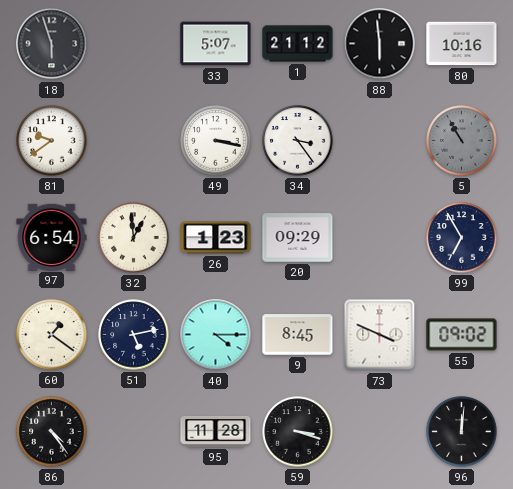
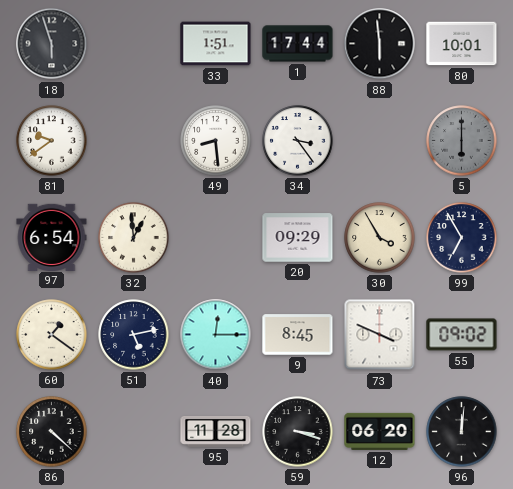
33: 5:07 -> 1:51
1: 21:12 -> 17:44
80: 10:16 -> 10:01
49: 3:17 -> 8:29
5: 10:55 -> 6:00
26: 1:23 -> none
30: none -> 3:55
40: 4:15 -> 12:15
86: 4:24 -> 4:22
12: none -> 06:20
